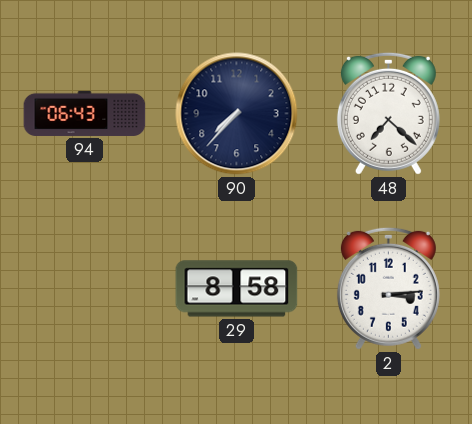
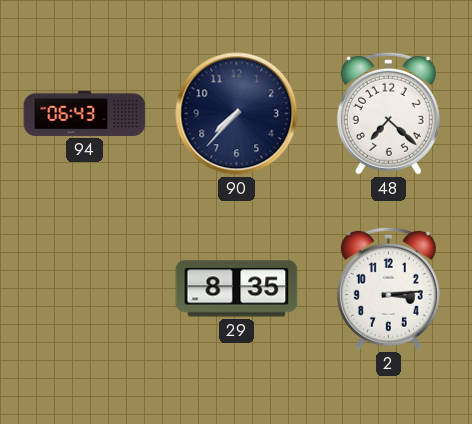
29: 8:58 -> 8:35
